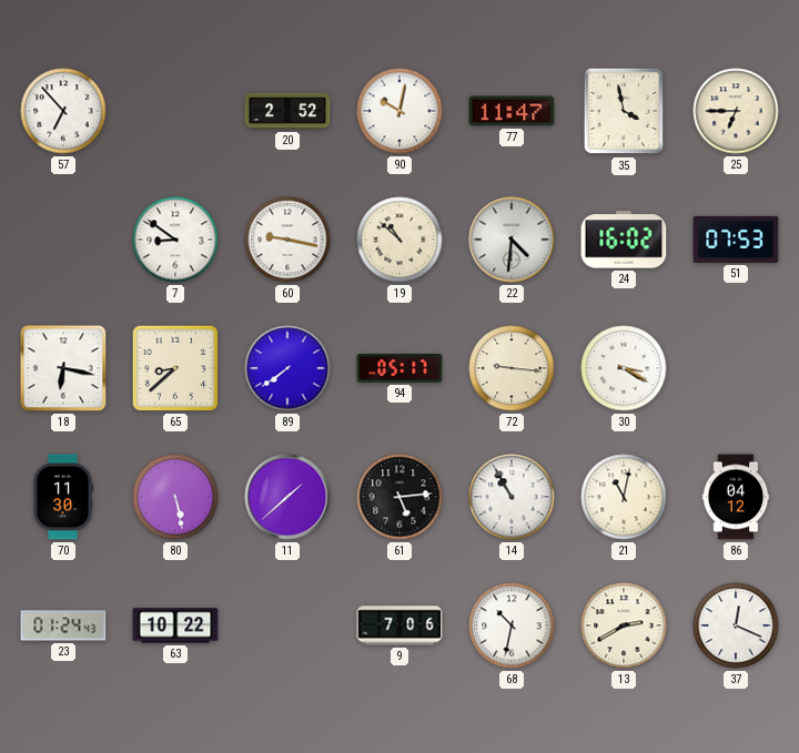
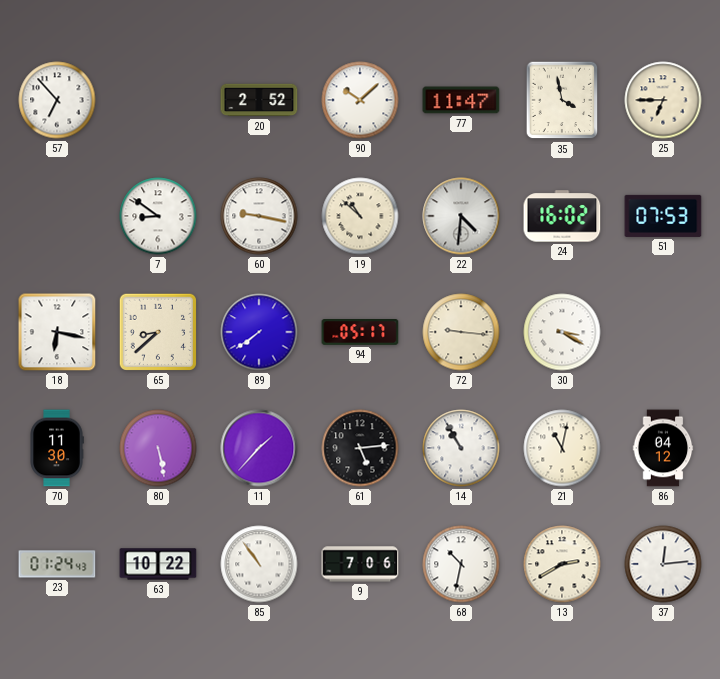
90: 10:02 -> 10:08
11: 1:38 -> 1:37
85: none -> 10:54
37: 12:19 -> 12:14
